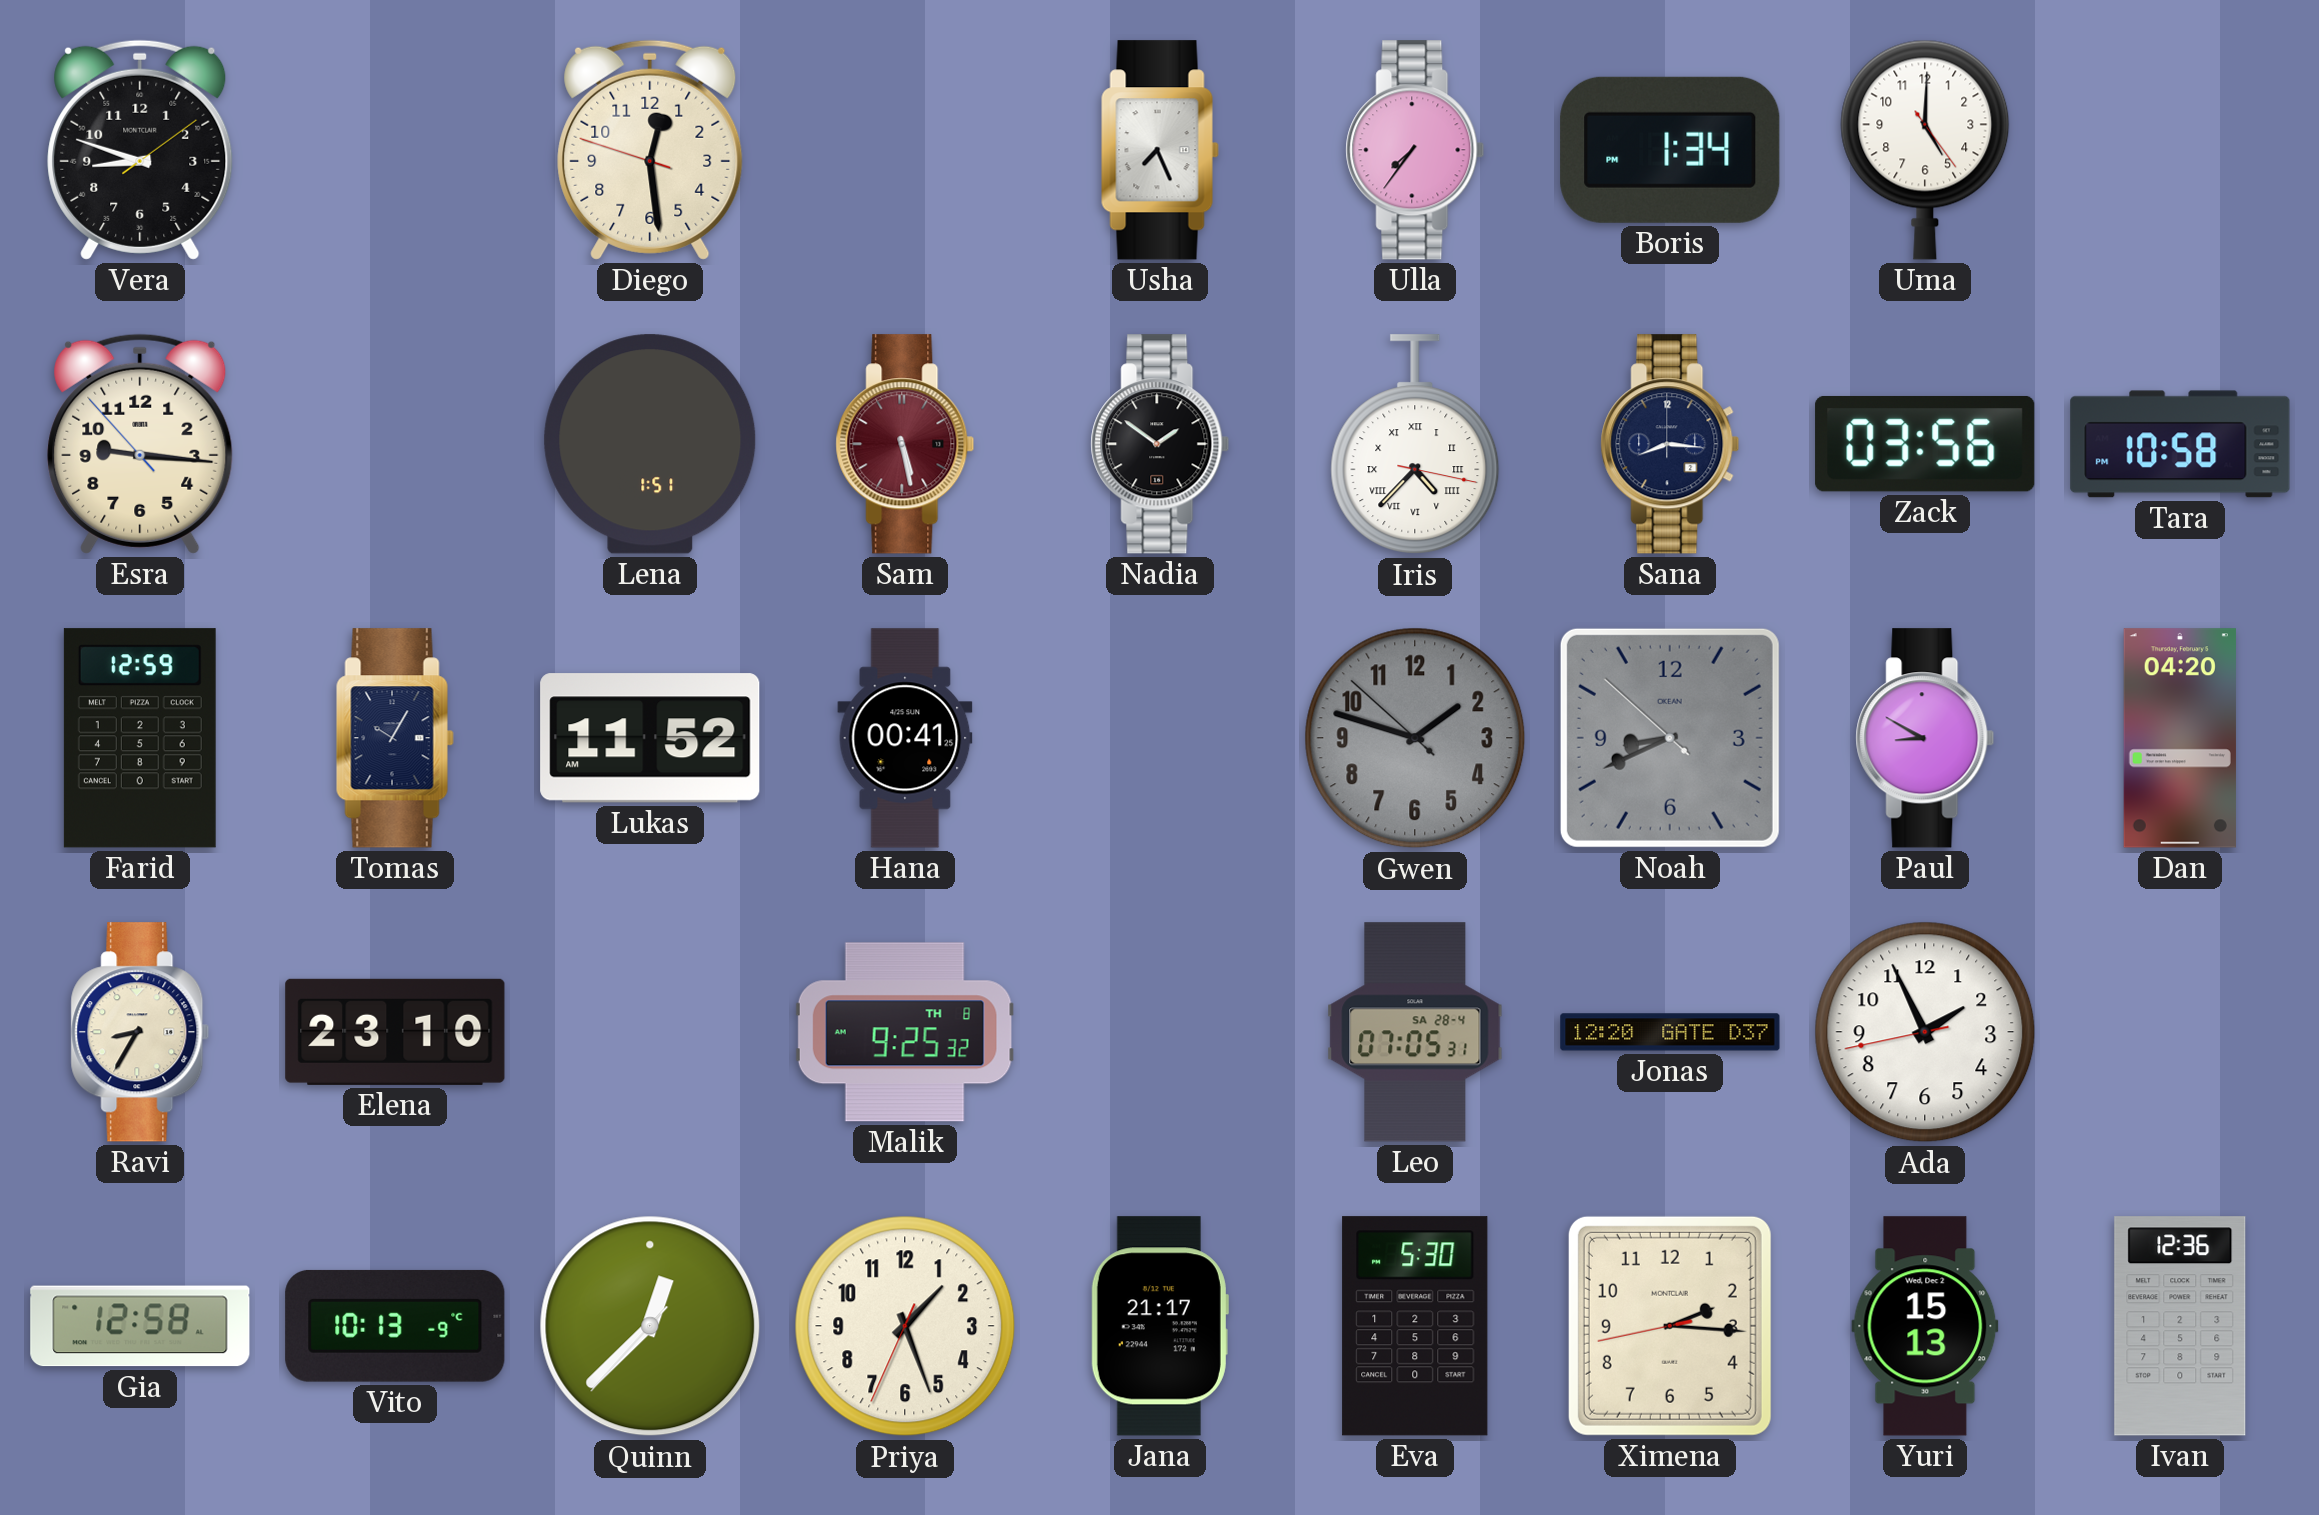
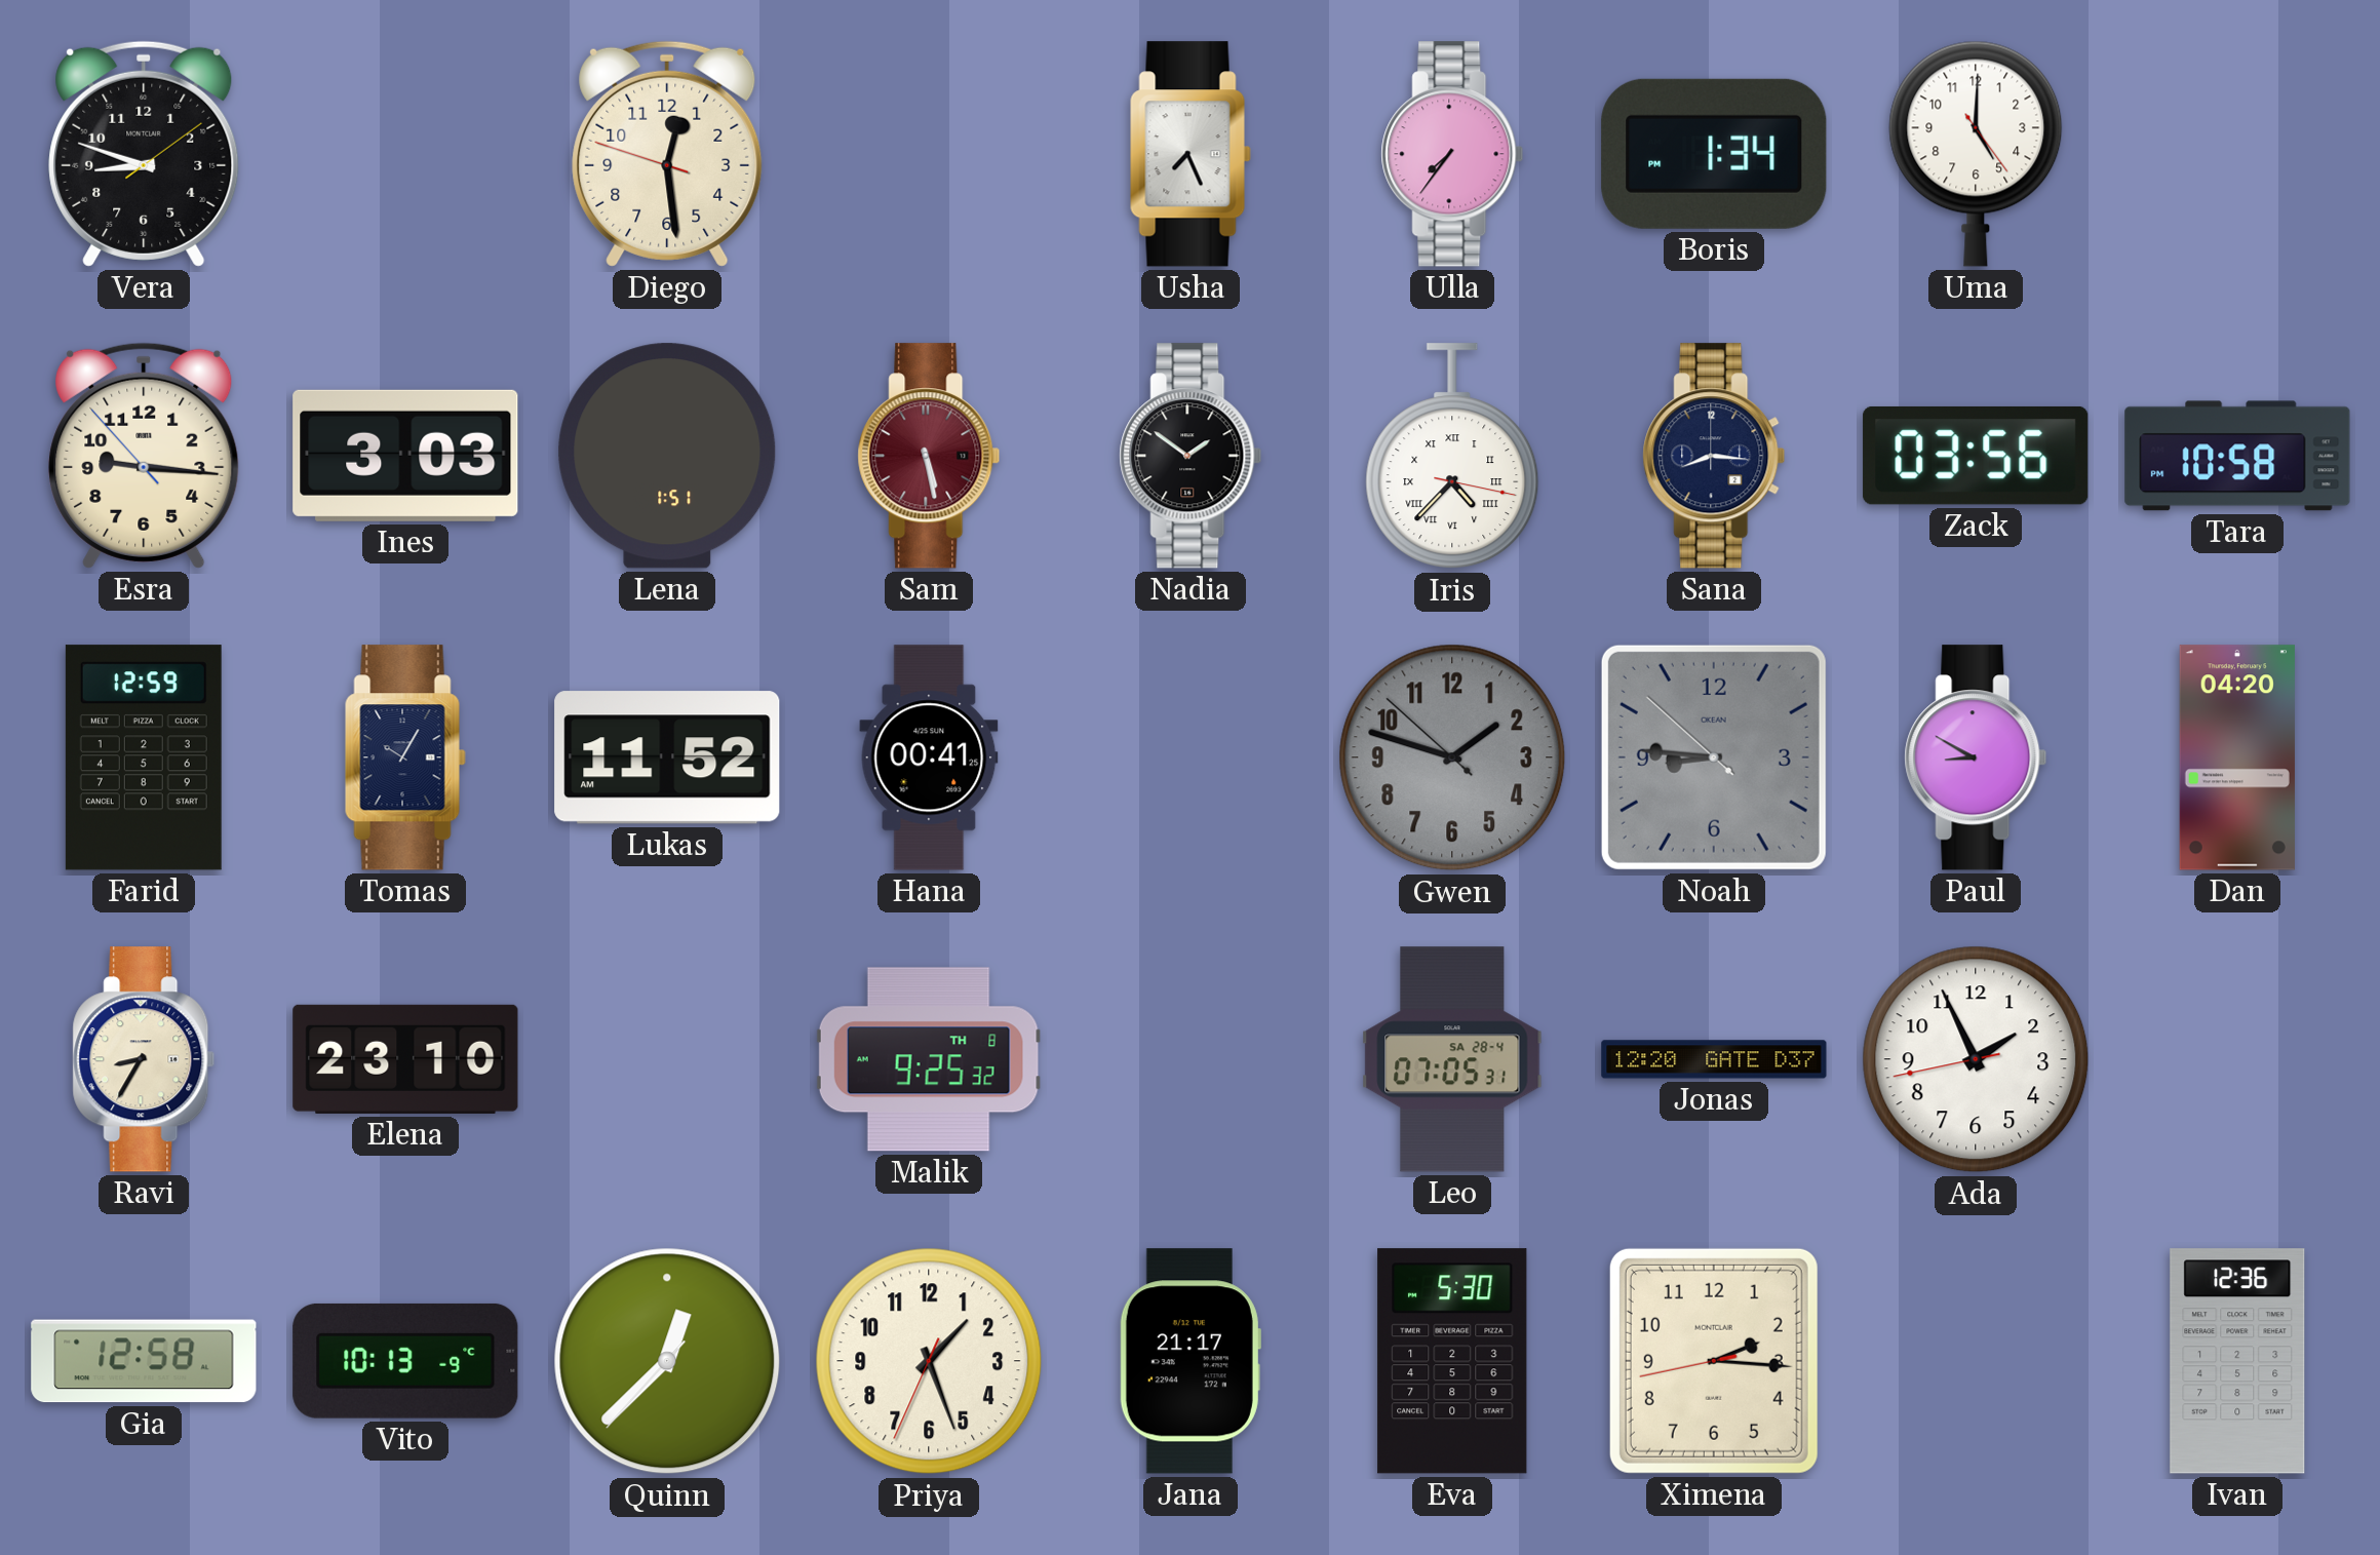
Ines: none -> 3:03
Noah: 8:40 -> 8:45
Yuri: 15:13 -> none
